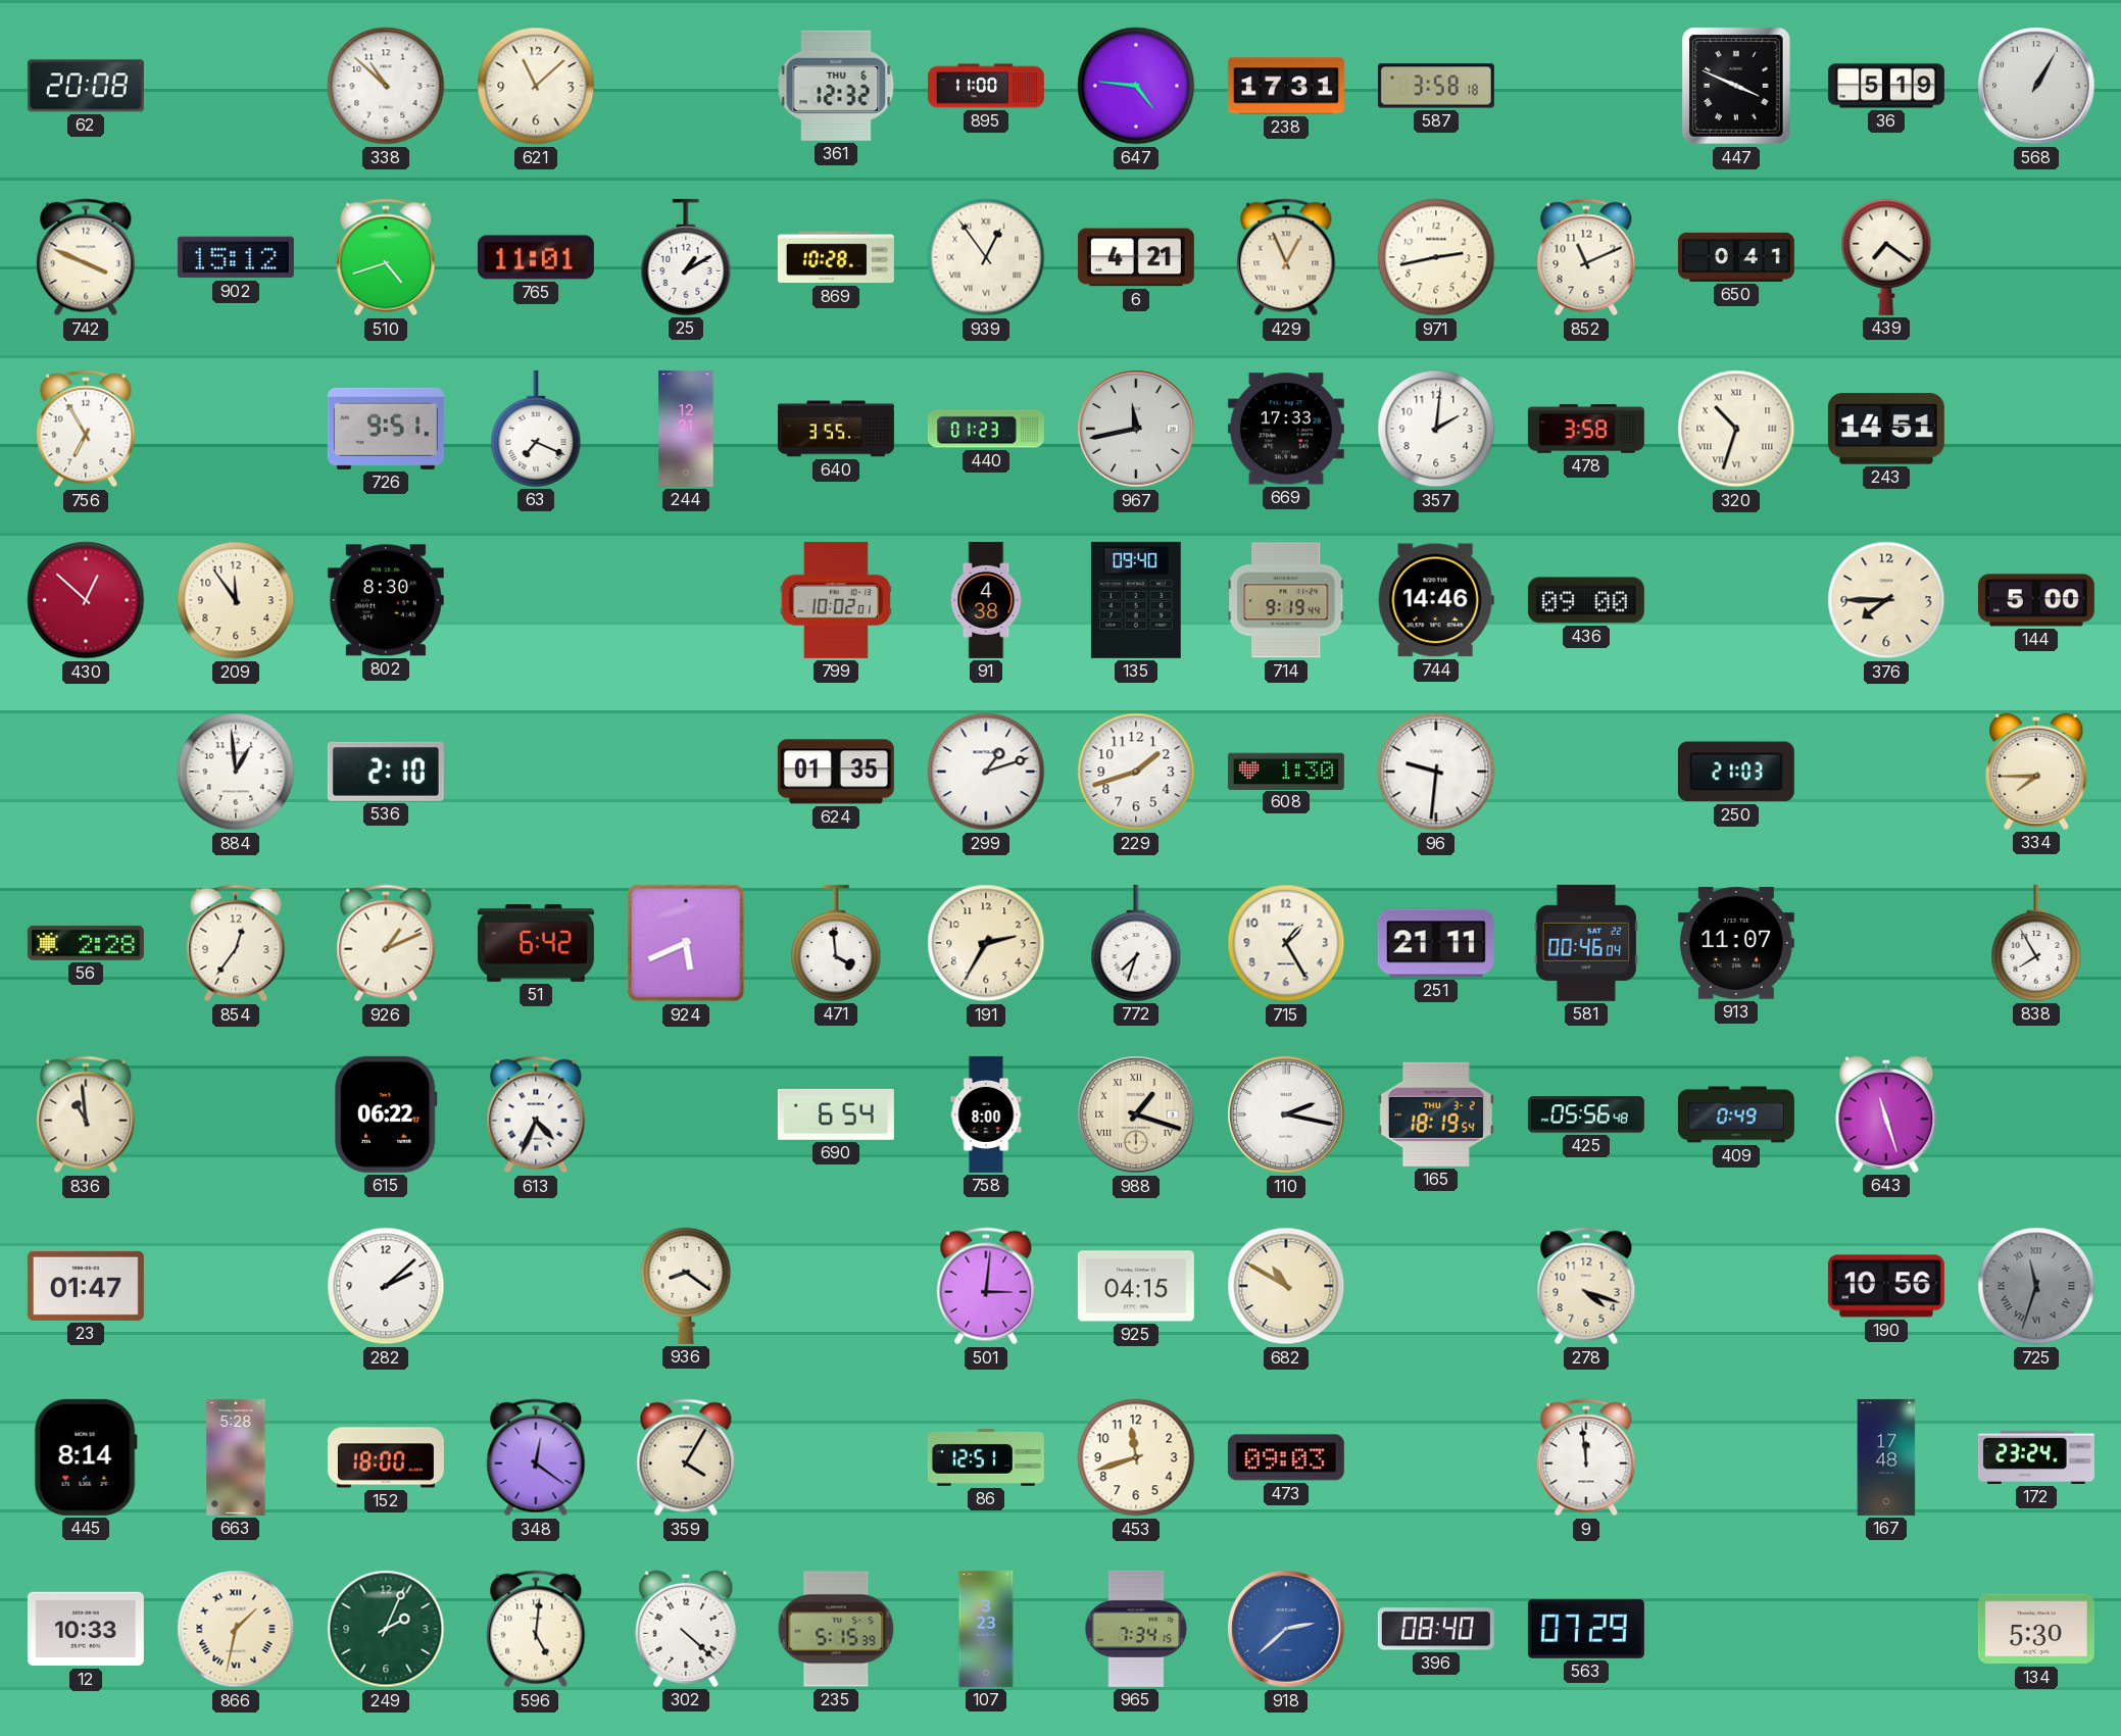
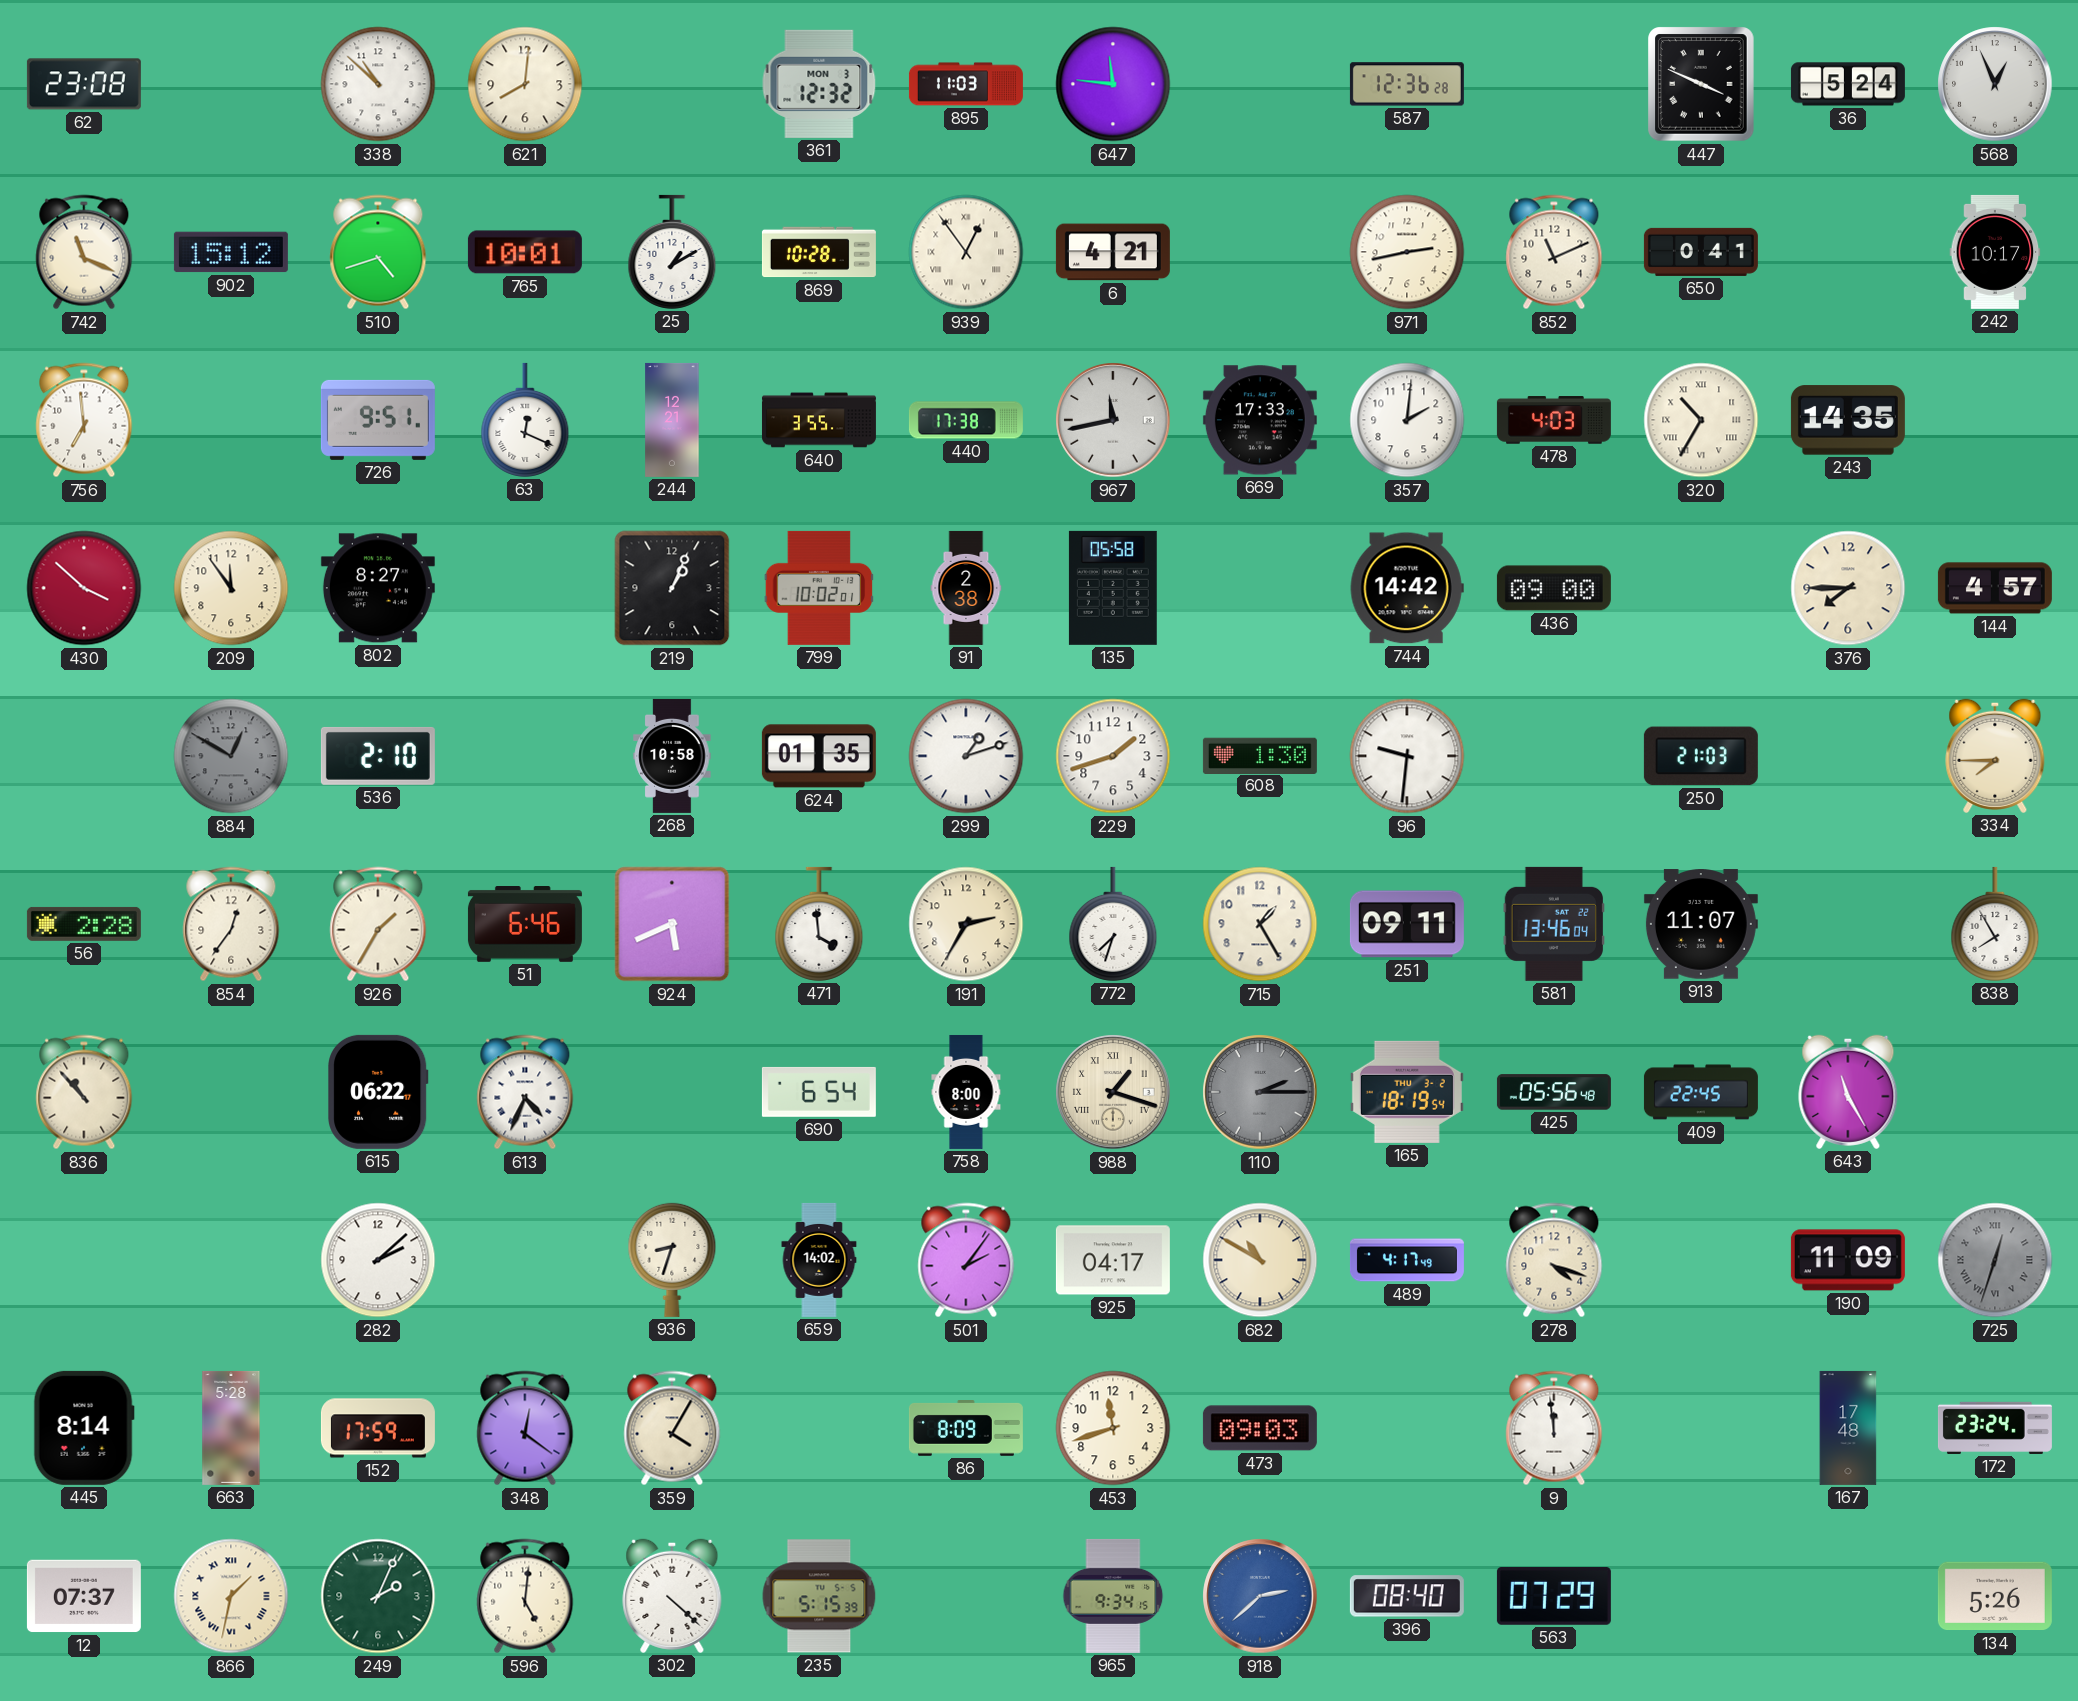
62: 20:08 -> 23:08
621: 11:08 -> 8:01
361 date: THU 6 -> MON 3
895: 11:00 -> 11:03
647: 4:46 -> 11:46
238: 17:31 -> none
587: 3:58 -> 12:36
36: 5:19 -> 5:24
568: 1:05 -> 12:56
742: 3:49 -> 11:19
765: 11:01 -> 10:01
429: 12:56 -> none
439: 7:21 -> none
242: none -> 10:17
756: 6:55 -> 6:59
63: 7:19 -> 12:19
440: 01:23 -> 17:38
478: 3:58 -> 4:03
320: 10:33 -> 10:35
243: 14:51 -> 14:35
430: 12:52 -> 3:52
802: 8:30 -> 8:27
219: none -> 1:04
91: 4:38 -> 2:38
135: 09:40 -> 05:58
714: 9:19 -> none
744: 14:46 -> 14:42
144: 5:00 -> 4:57
884: 12:59 -> 12:50
884 dial: white -> grey
268: none -> 10:58
926: 1:11 -> 1:35
51: 6:42 -> 6:46
251: 21:11 -> 09:11
581: 00:46 -> 13:46
836: 10:59 -> 10:53
110: 2:17 -> 2:15
110 dial: white -> grey
409: 0:49 -> 22:45
643: 11:27 -> 11:25
23: 01:47 -> none
936: 8:21 -> 8:33
659: none -> 14:02
501: 3:01 -> 2:06
925: 04:15 -> 04:17
489: none -> 4:17
190: 10:56 -> 11:09
725: 11:33 -> 12:33
152: 18:00 -> 17:59
86: 12:51 -> 8:09
12: 10:33 -> 07:37
107: 3:23 -> none
965: 7:34 -> 9:34
134: 5:30 -> 5:26
